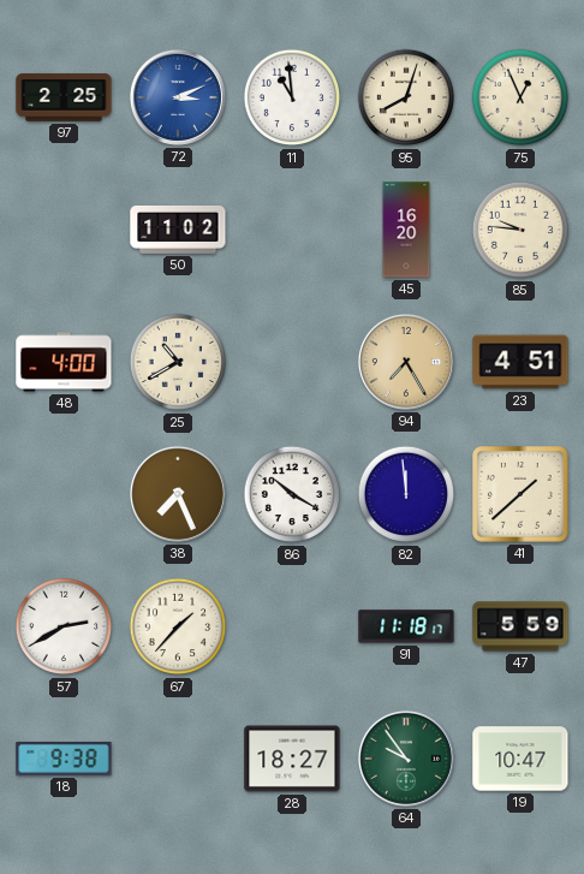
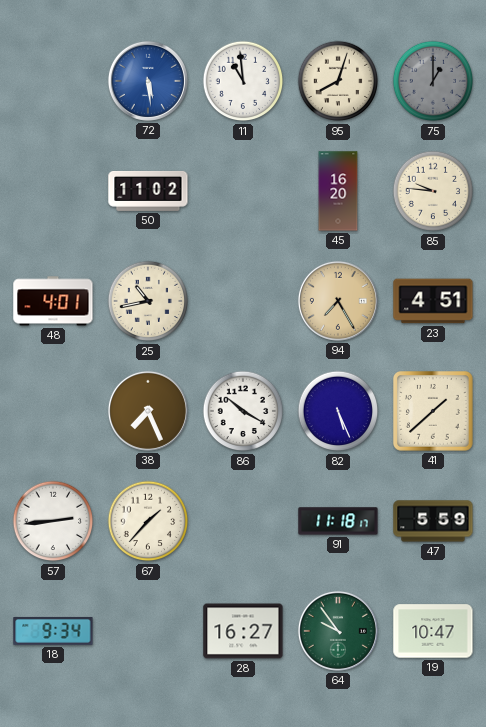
97: 2:25 -> none
72: 3:11 -> 5:29
75: 12:56 -> 1:00
75 dial: cream -> grey
48: 4:00 -> 4:01
25: 10:40 -> 10:43
82: 11:59 -> 5:26
57: 2:40 -> 2:44
18: 9:38 -> 9:34
28: 18:27 -> 16:27
